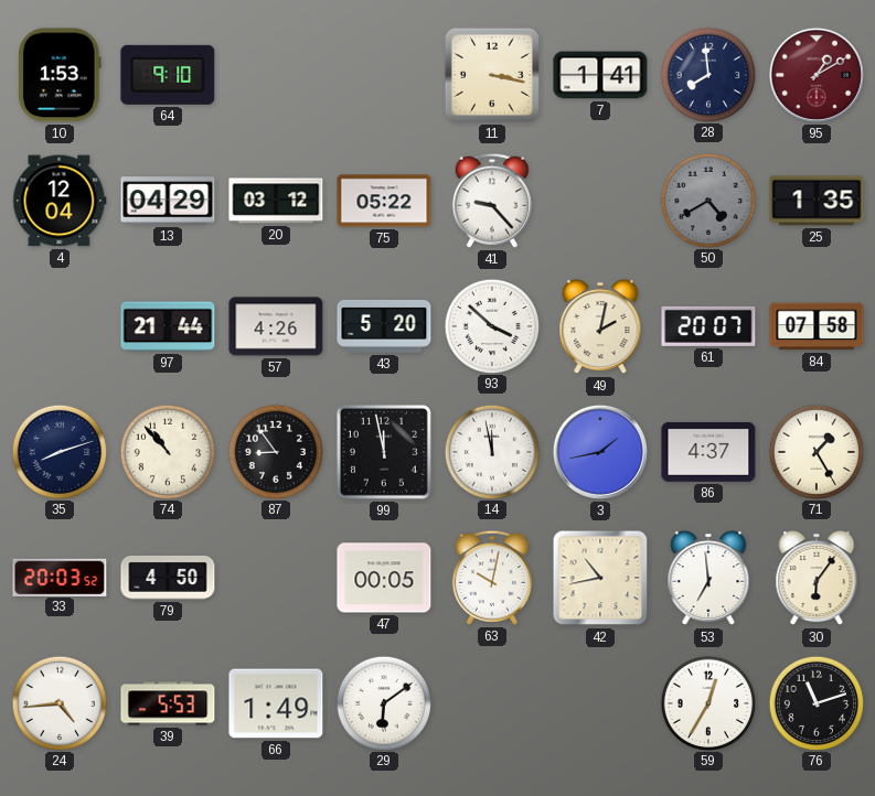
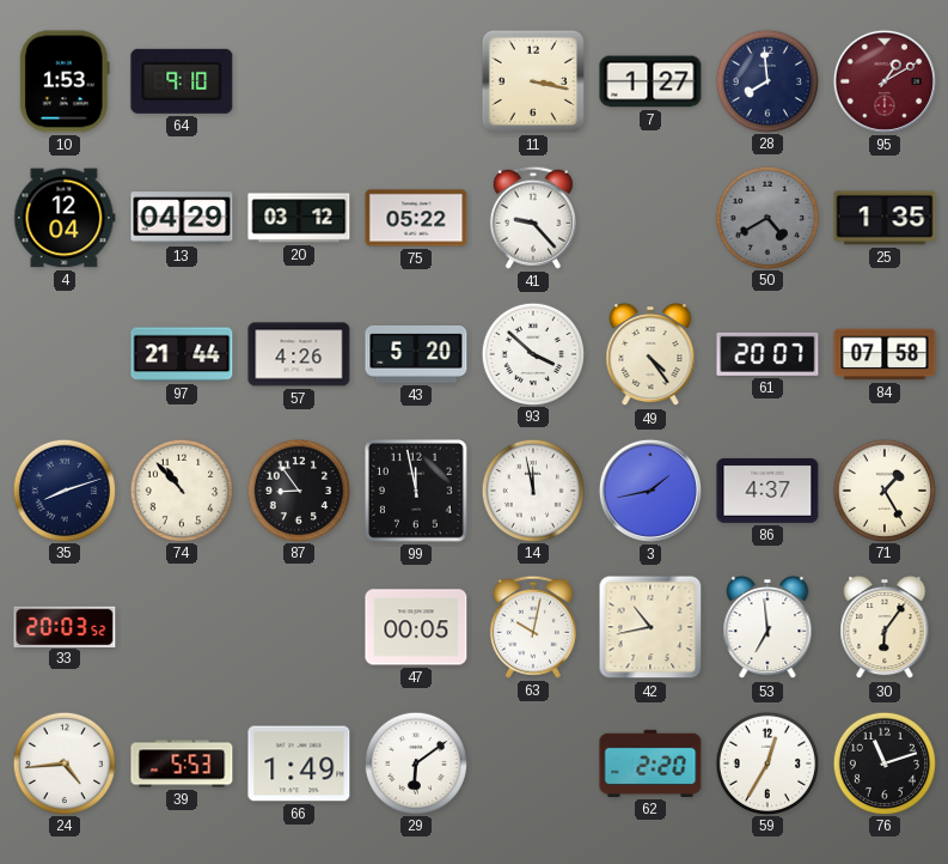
7: 1:41 -> 1:27
49: 2:02 -> 4:24
79: 4:50 -> none
62: none -> 2:20
